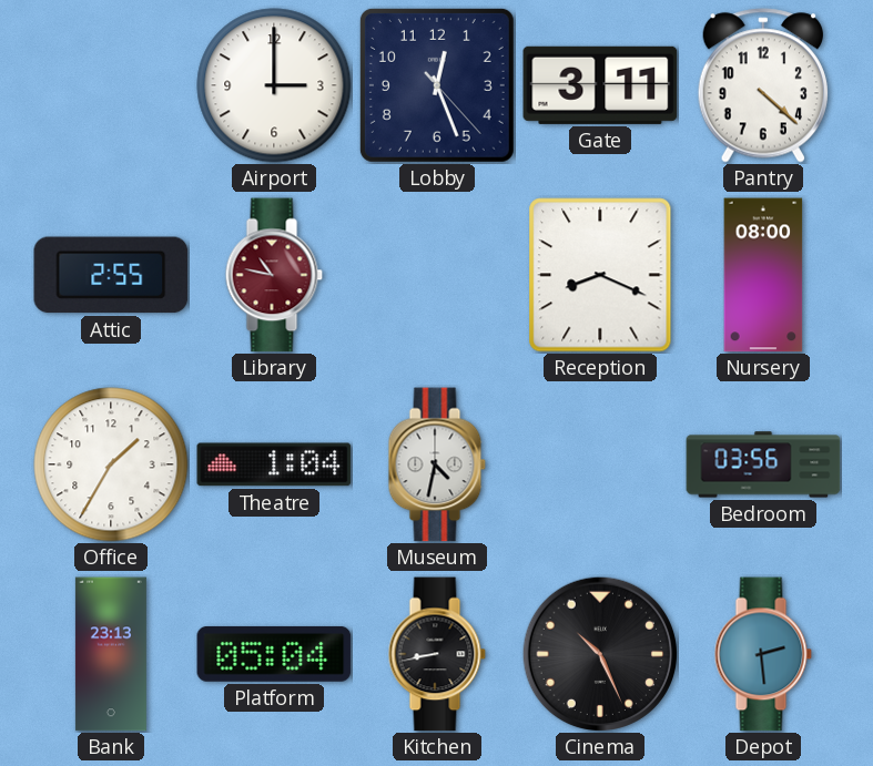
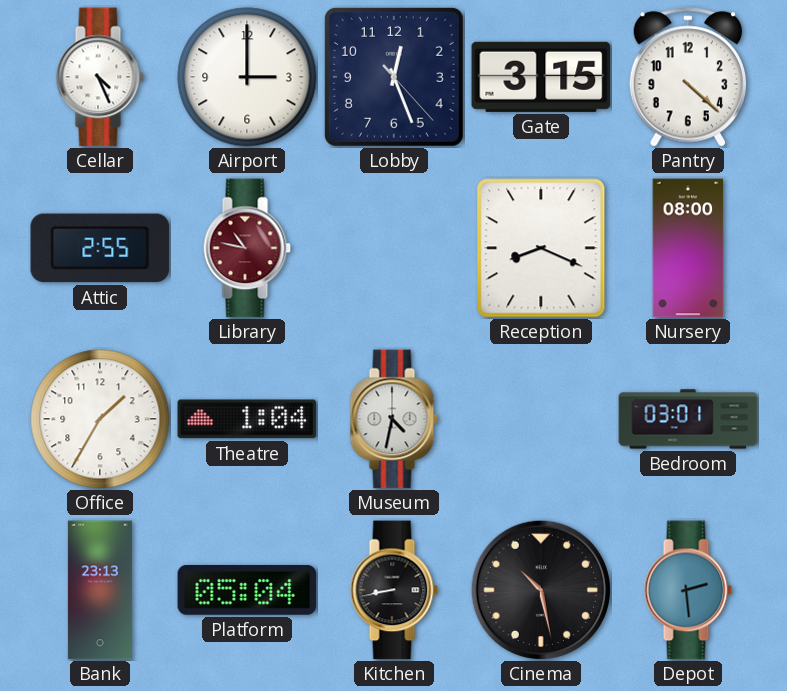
Cellar: none -> 4:26
Gate: 3:11 -> 3:15
Bedroom: 03:56 -> 03:01
Cinema: 10:26 -> 10:28
